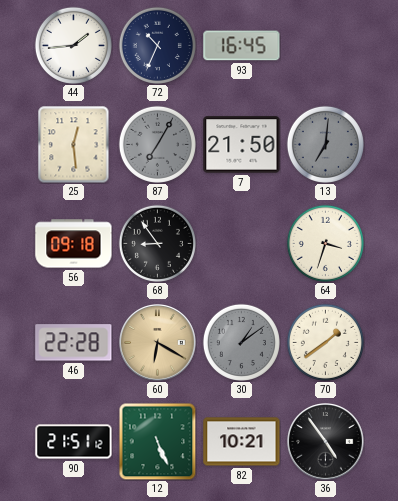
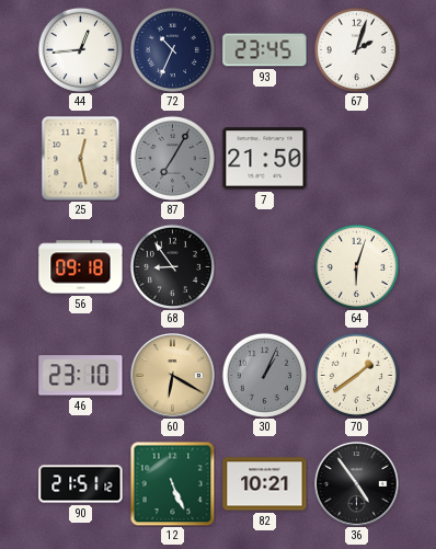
44: 1:44 -> 12:44
93: 16:45 -> 23:45
67: none -> 2:03
25: 12:29 -> 12:28
13: 7:01 -> none
64: 3:33 -> 6:03
46: 22:28 -> 23:10
30: 1:09 -> 1:04
